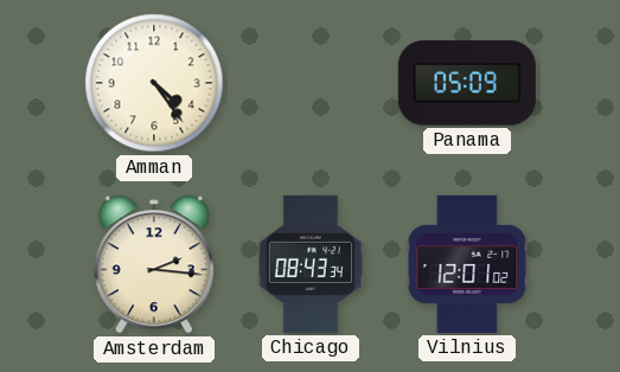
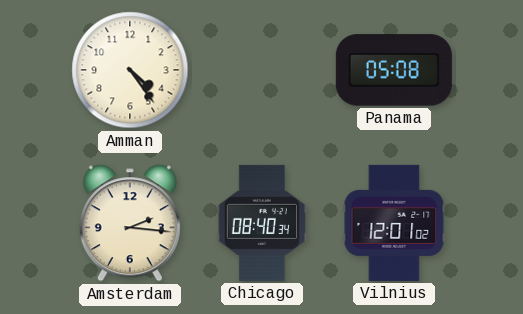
Panama: 05:09 -> 05:08
Chicago: 08:43 -> 08:40
